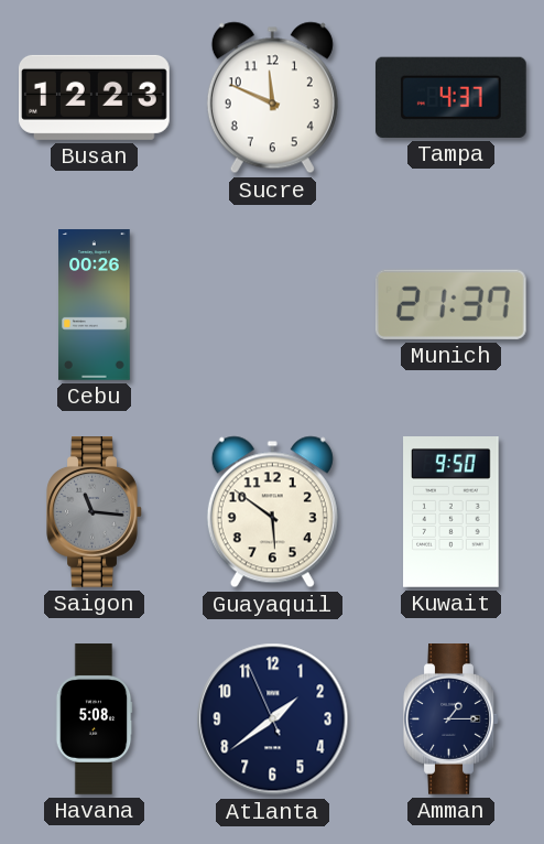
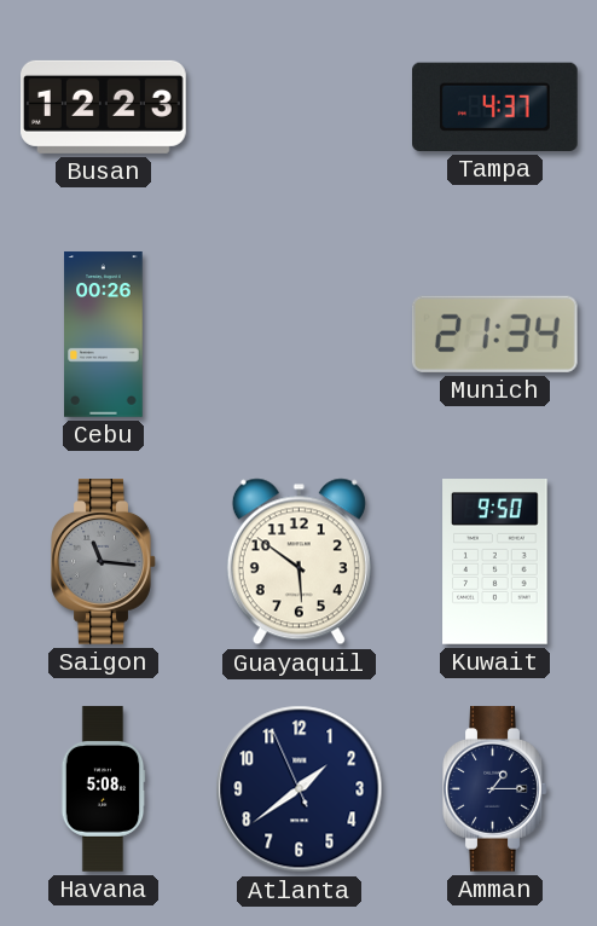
Sucre: 11:49 -> none
Munich: 21:37 -> 21:34
